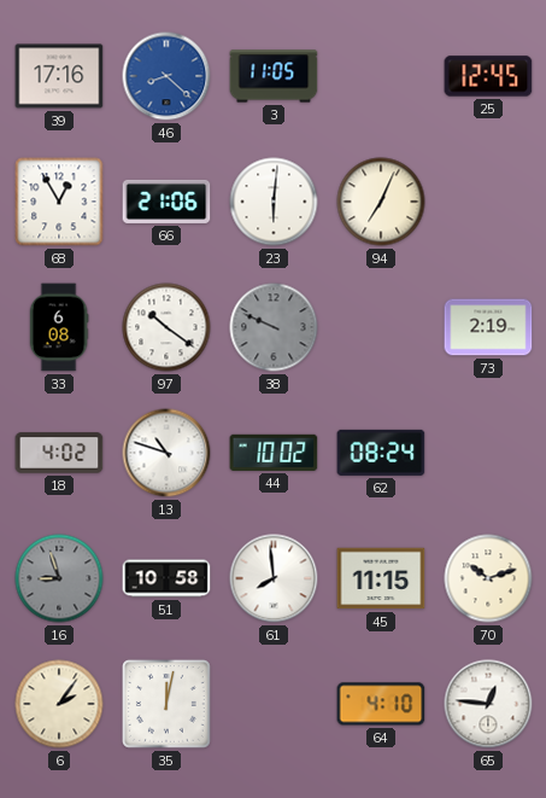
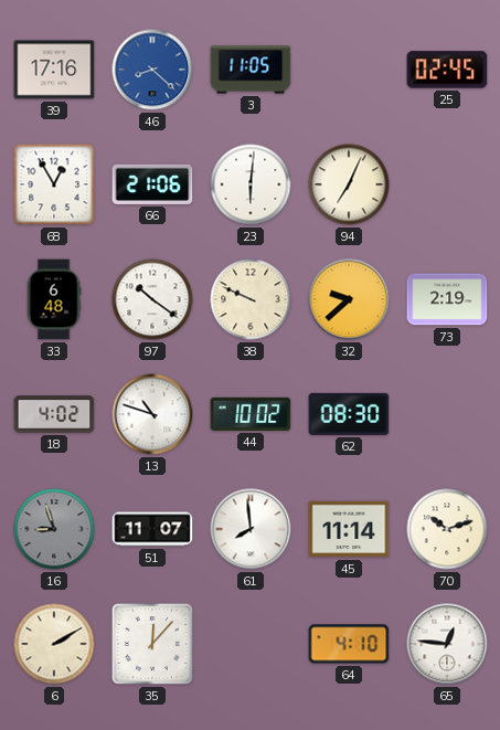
25: 12:45 -> 02:45
33: 6:08 -> 6:48
38 dial: grey -> cream
32: none -> 9:38
62: 08:24 -> 08:30
51: 10:58 -> 11:07
45: 11:15 -> 11:14
6: 2:06 -> 2:10
35: 12:02 -> 12:07
